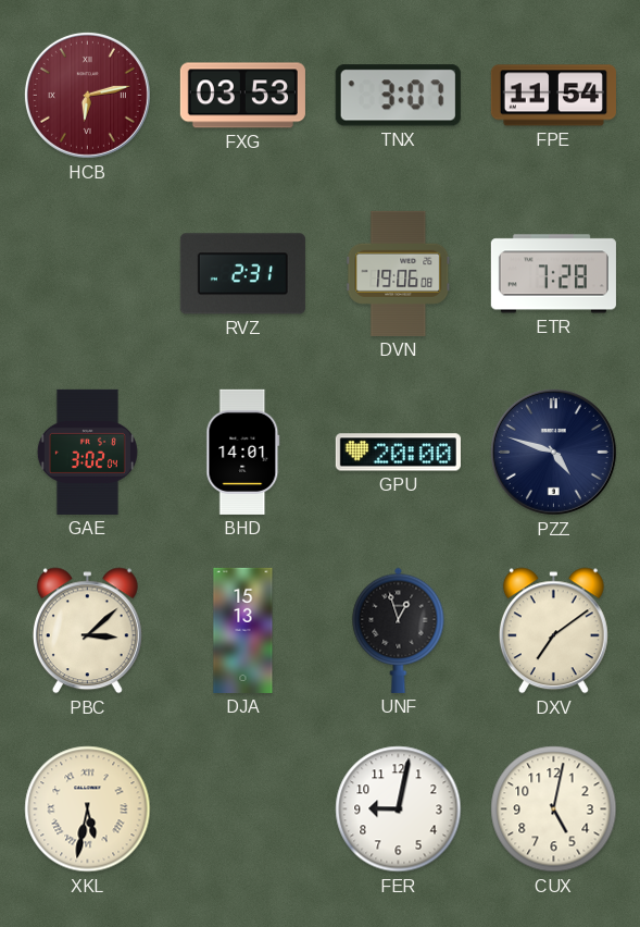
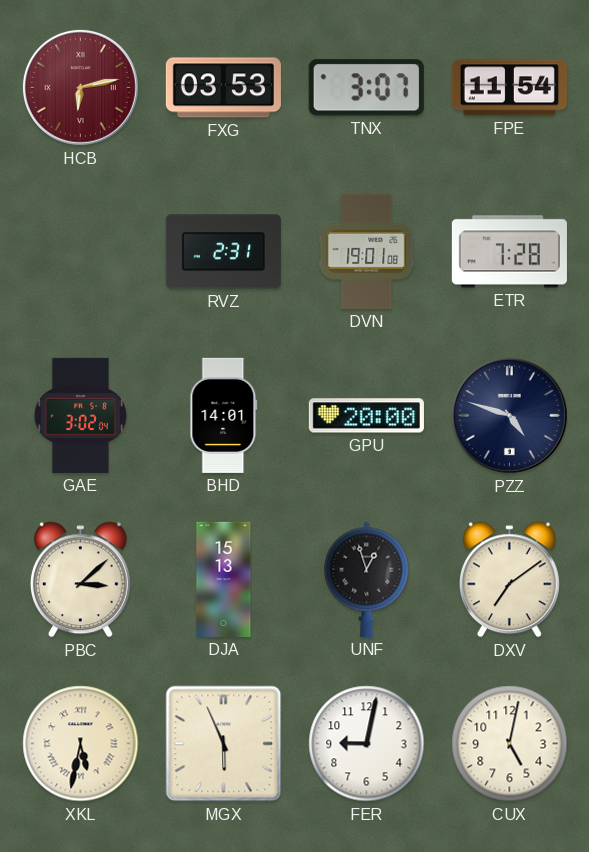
DVN: 19:06 -> 19:01
MGX: none -> 5:56
